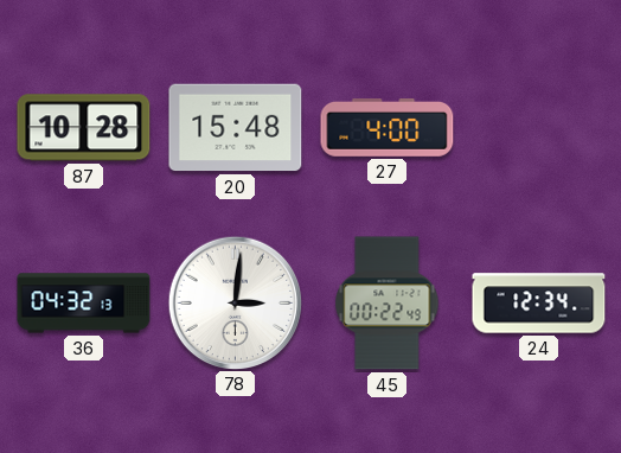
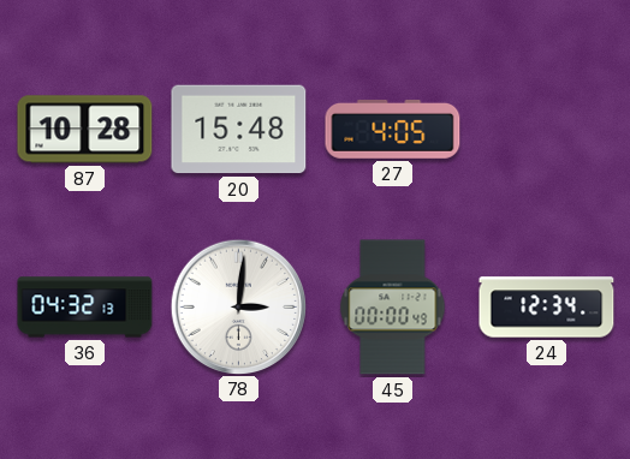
27: 4:00 -> 4:05
45: 00:22 -> 00:00
